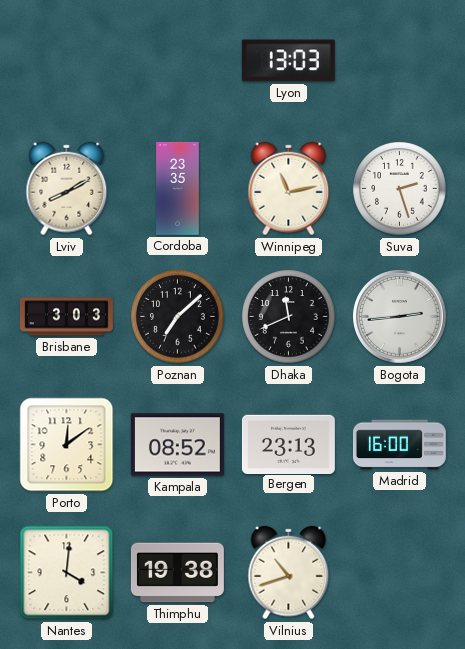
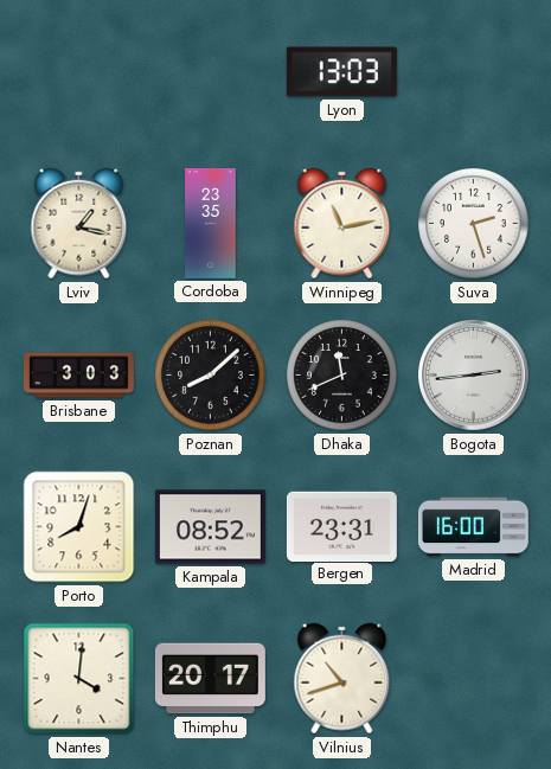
Lviv: 8:10 -> 1:17
Poznan: 7:08 -> 8:08
Porto: 12:09 -> 8:03
Bergen: 23:13 -> 23:31
Thimphu: 19:38 -> 20:17
